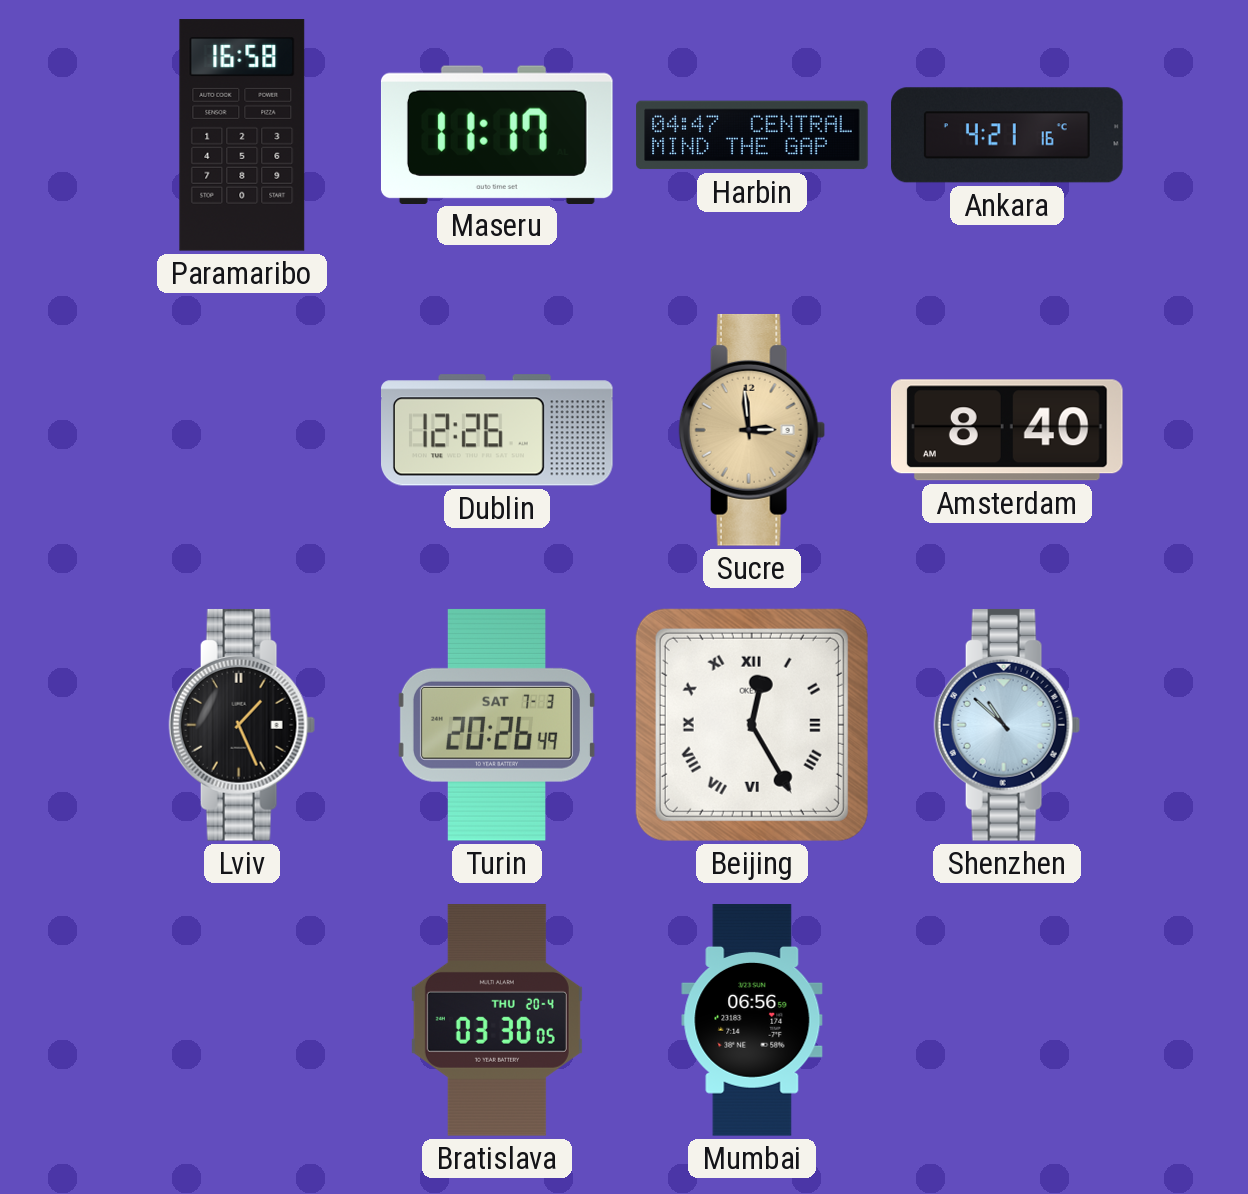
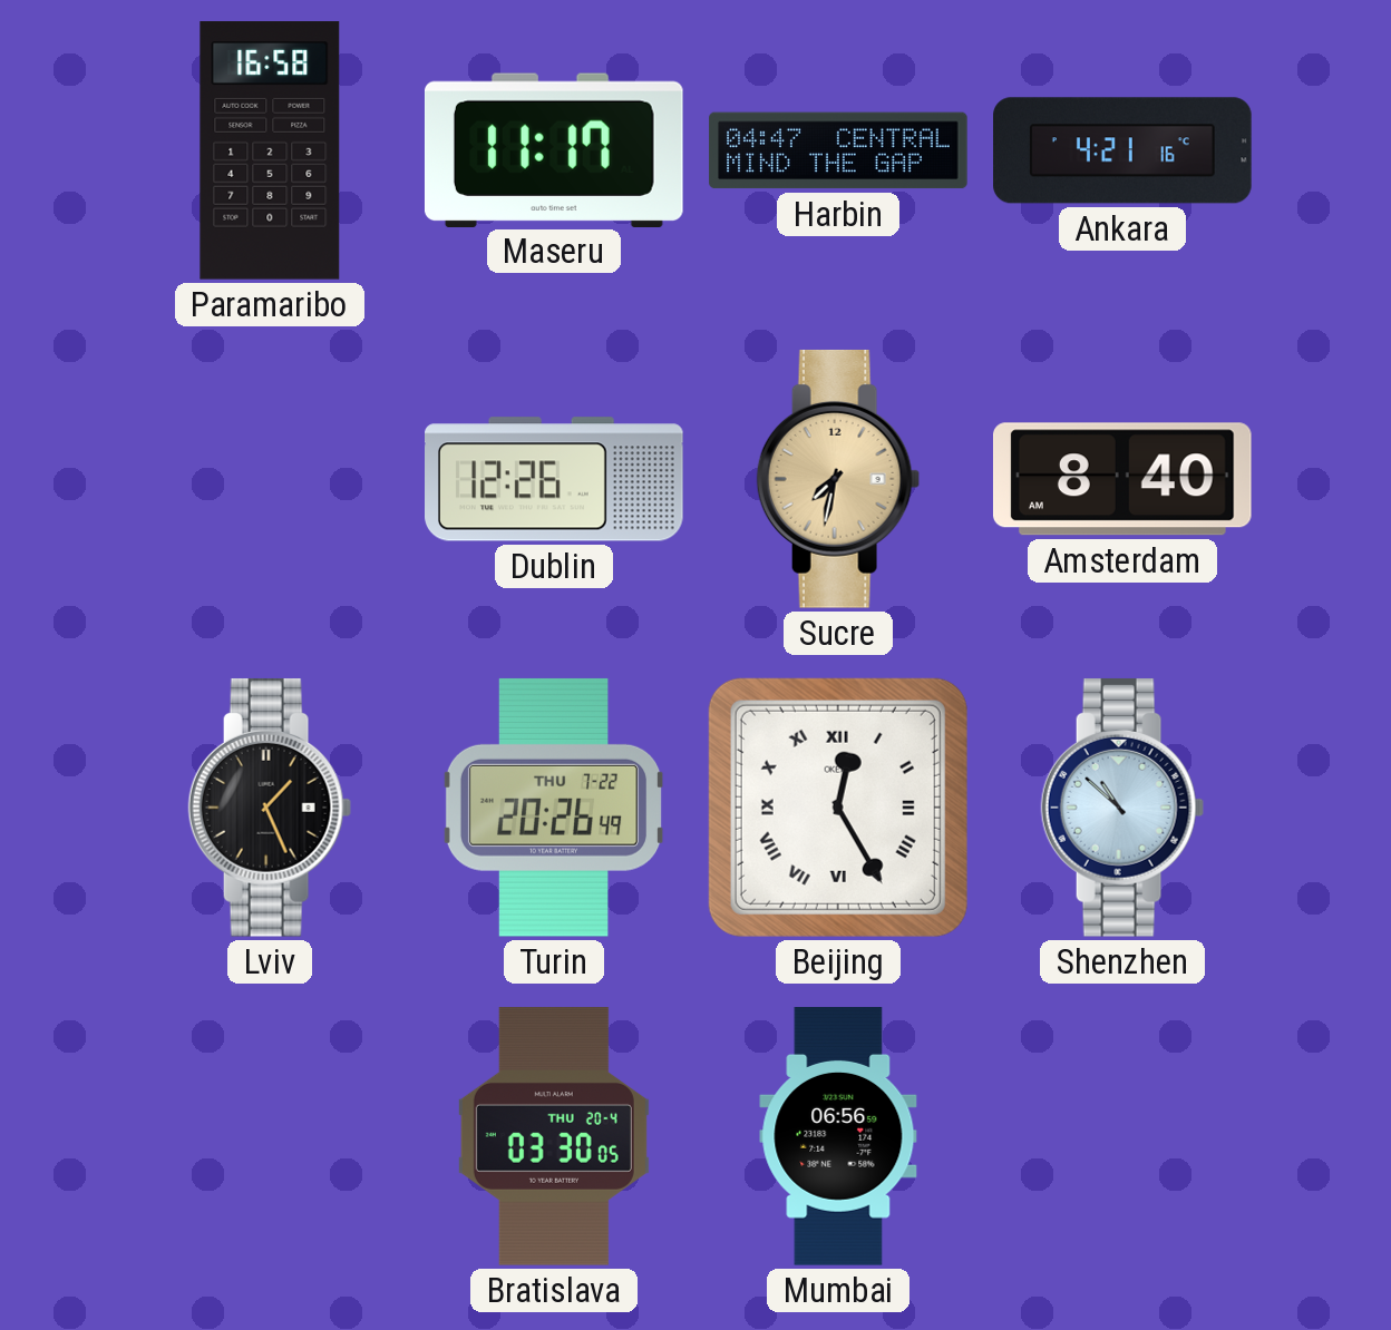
Sucre: 2:59 -> 7:32
Turin date: SAT 7-3 -> THU 7-22
